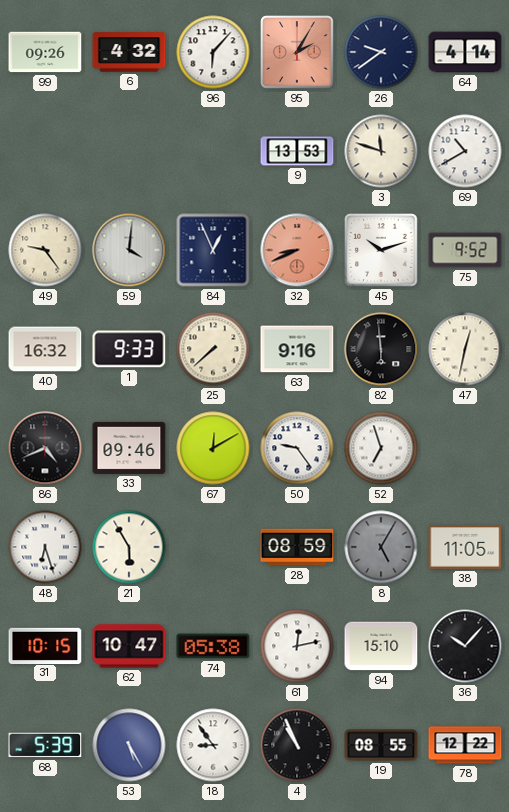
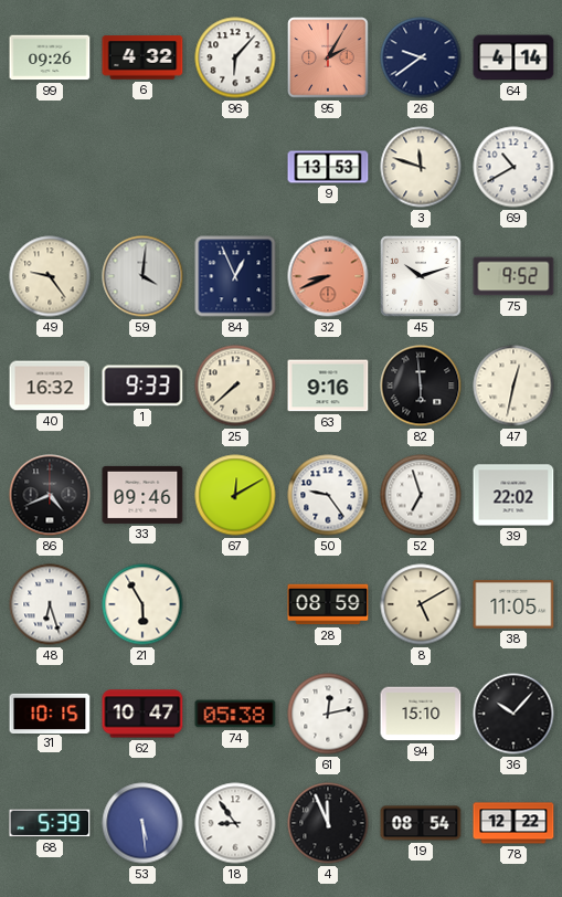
39: none -> 22:02
8: 5:05 -> 5:10
8 dial: grey -> cream
53: 5:25 -> 5:29
4: 10:56 -> 11:56
19: 08:55 -> 08:54
